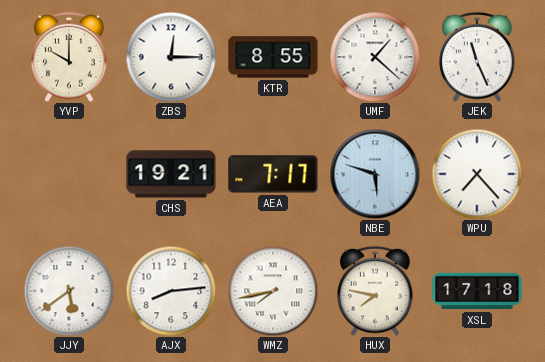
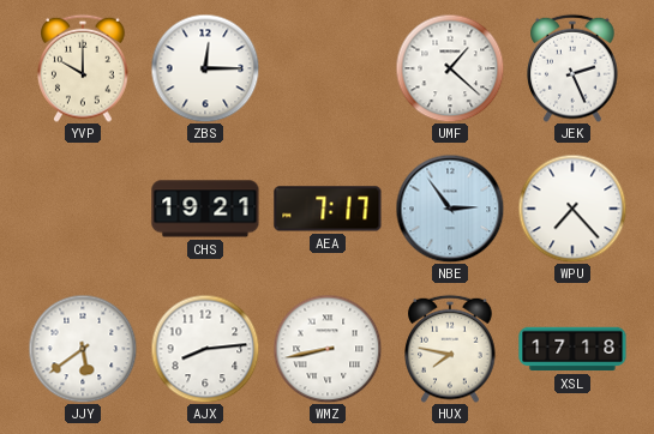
KTR: 8:55 -> none
JEK: 11:26 -> 2:26
NBE: 5:48 -> 2:54
WMZ: 7:43 -> 8:43
